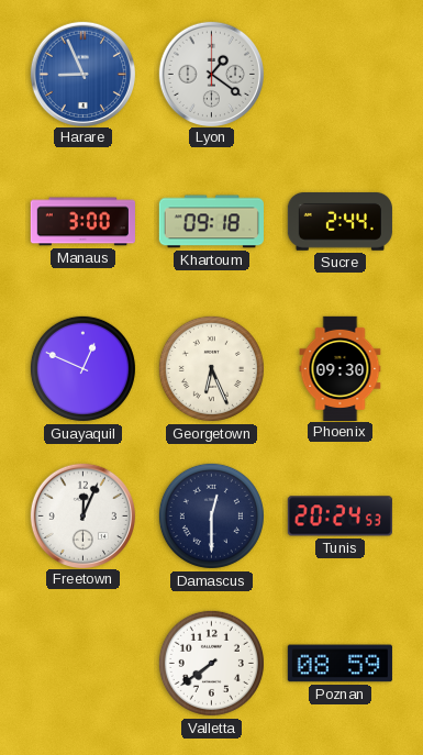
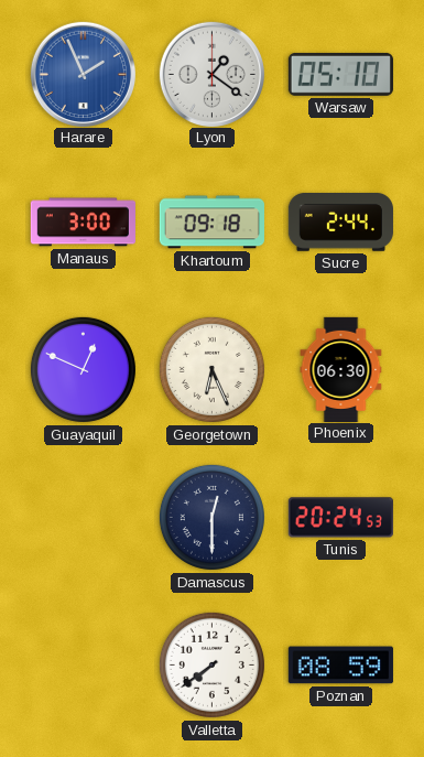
Harare: 8:56 -> 1:56
Warsaw: none -> 05:10
Phoenix: 09:30 -> 06:30
Freetown: 12:04 -> none
